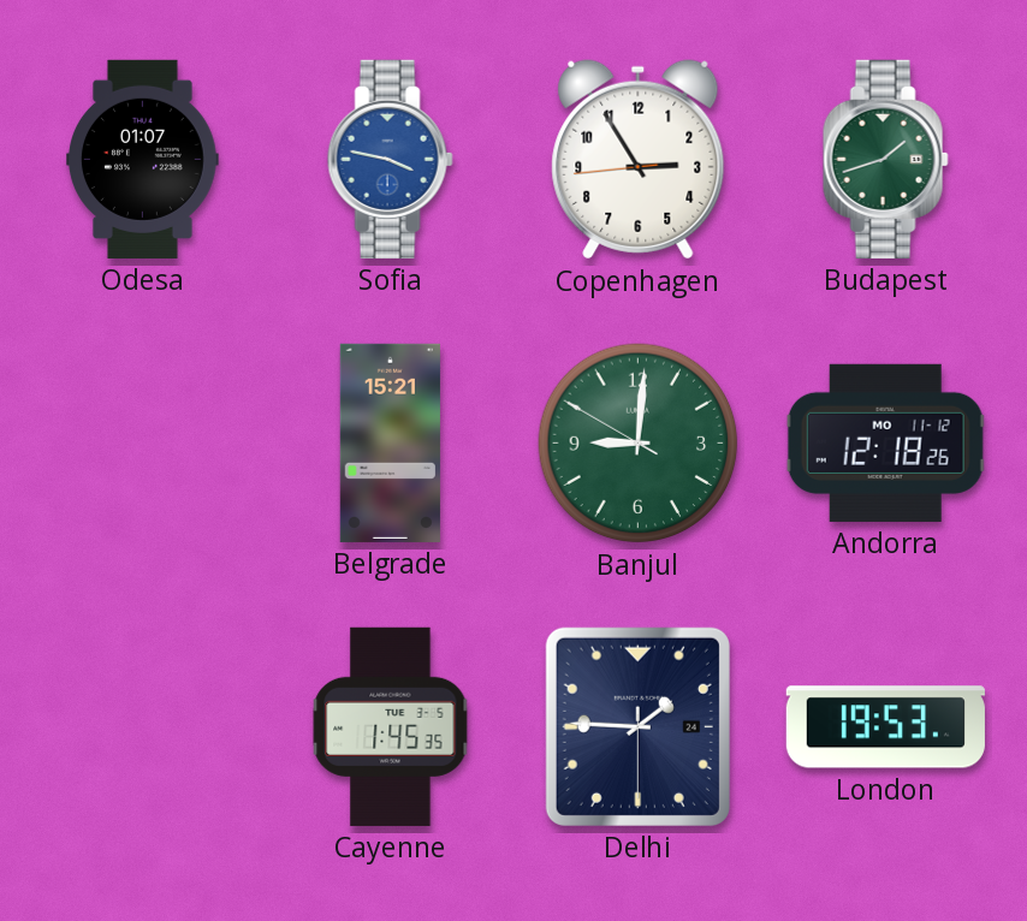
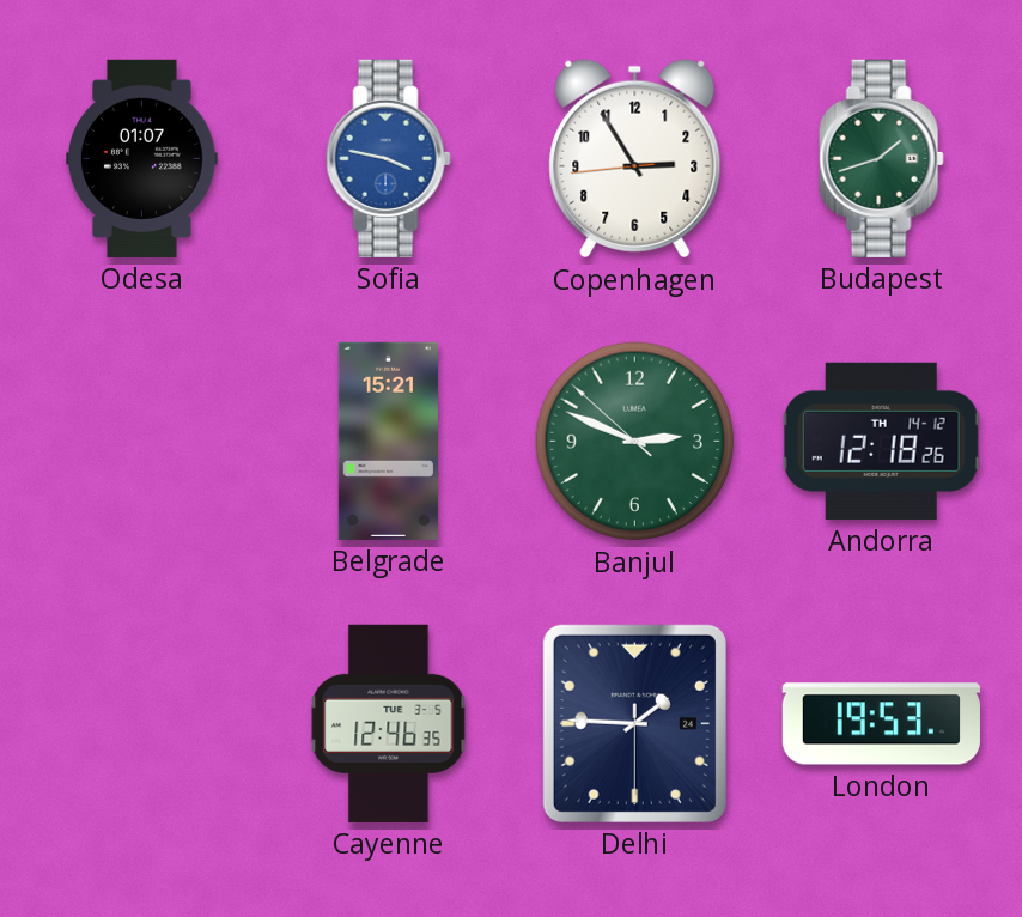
Banjul: 9:00 -> 2:48
Andorra date: MO 11-12 -> TH 14-12
Cayenne: 1:45 -> 12:46
